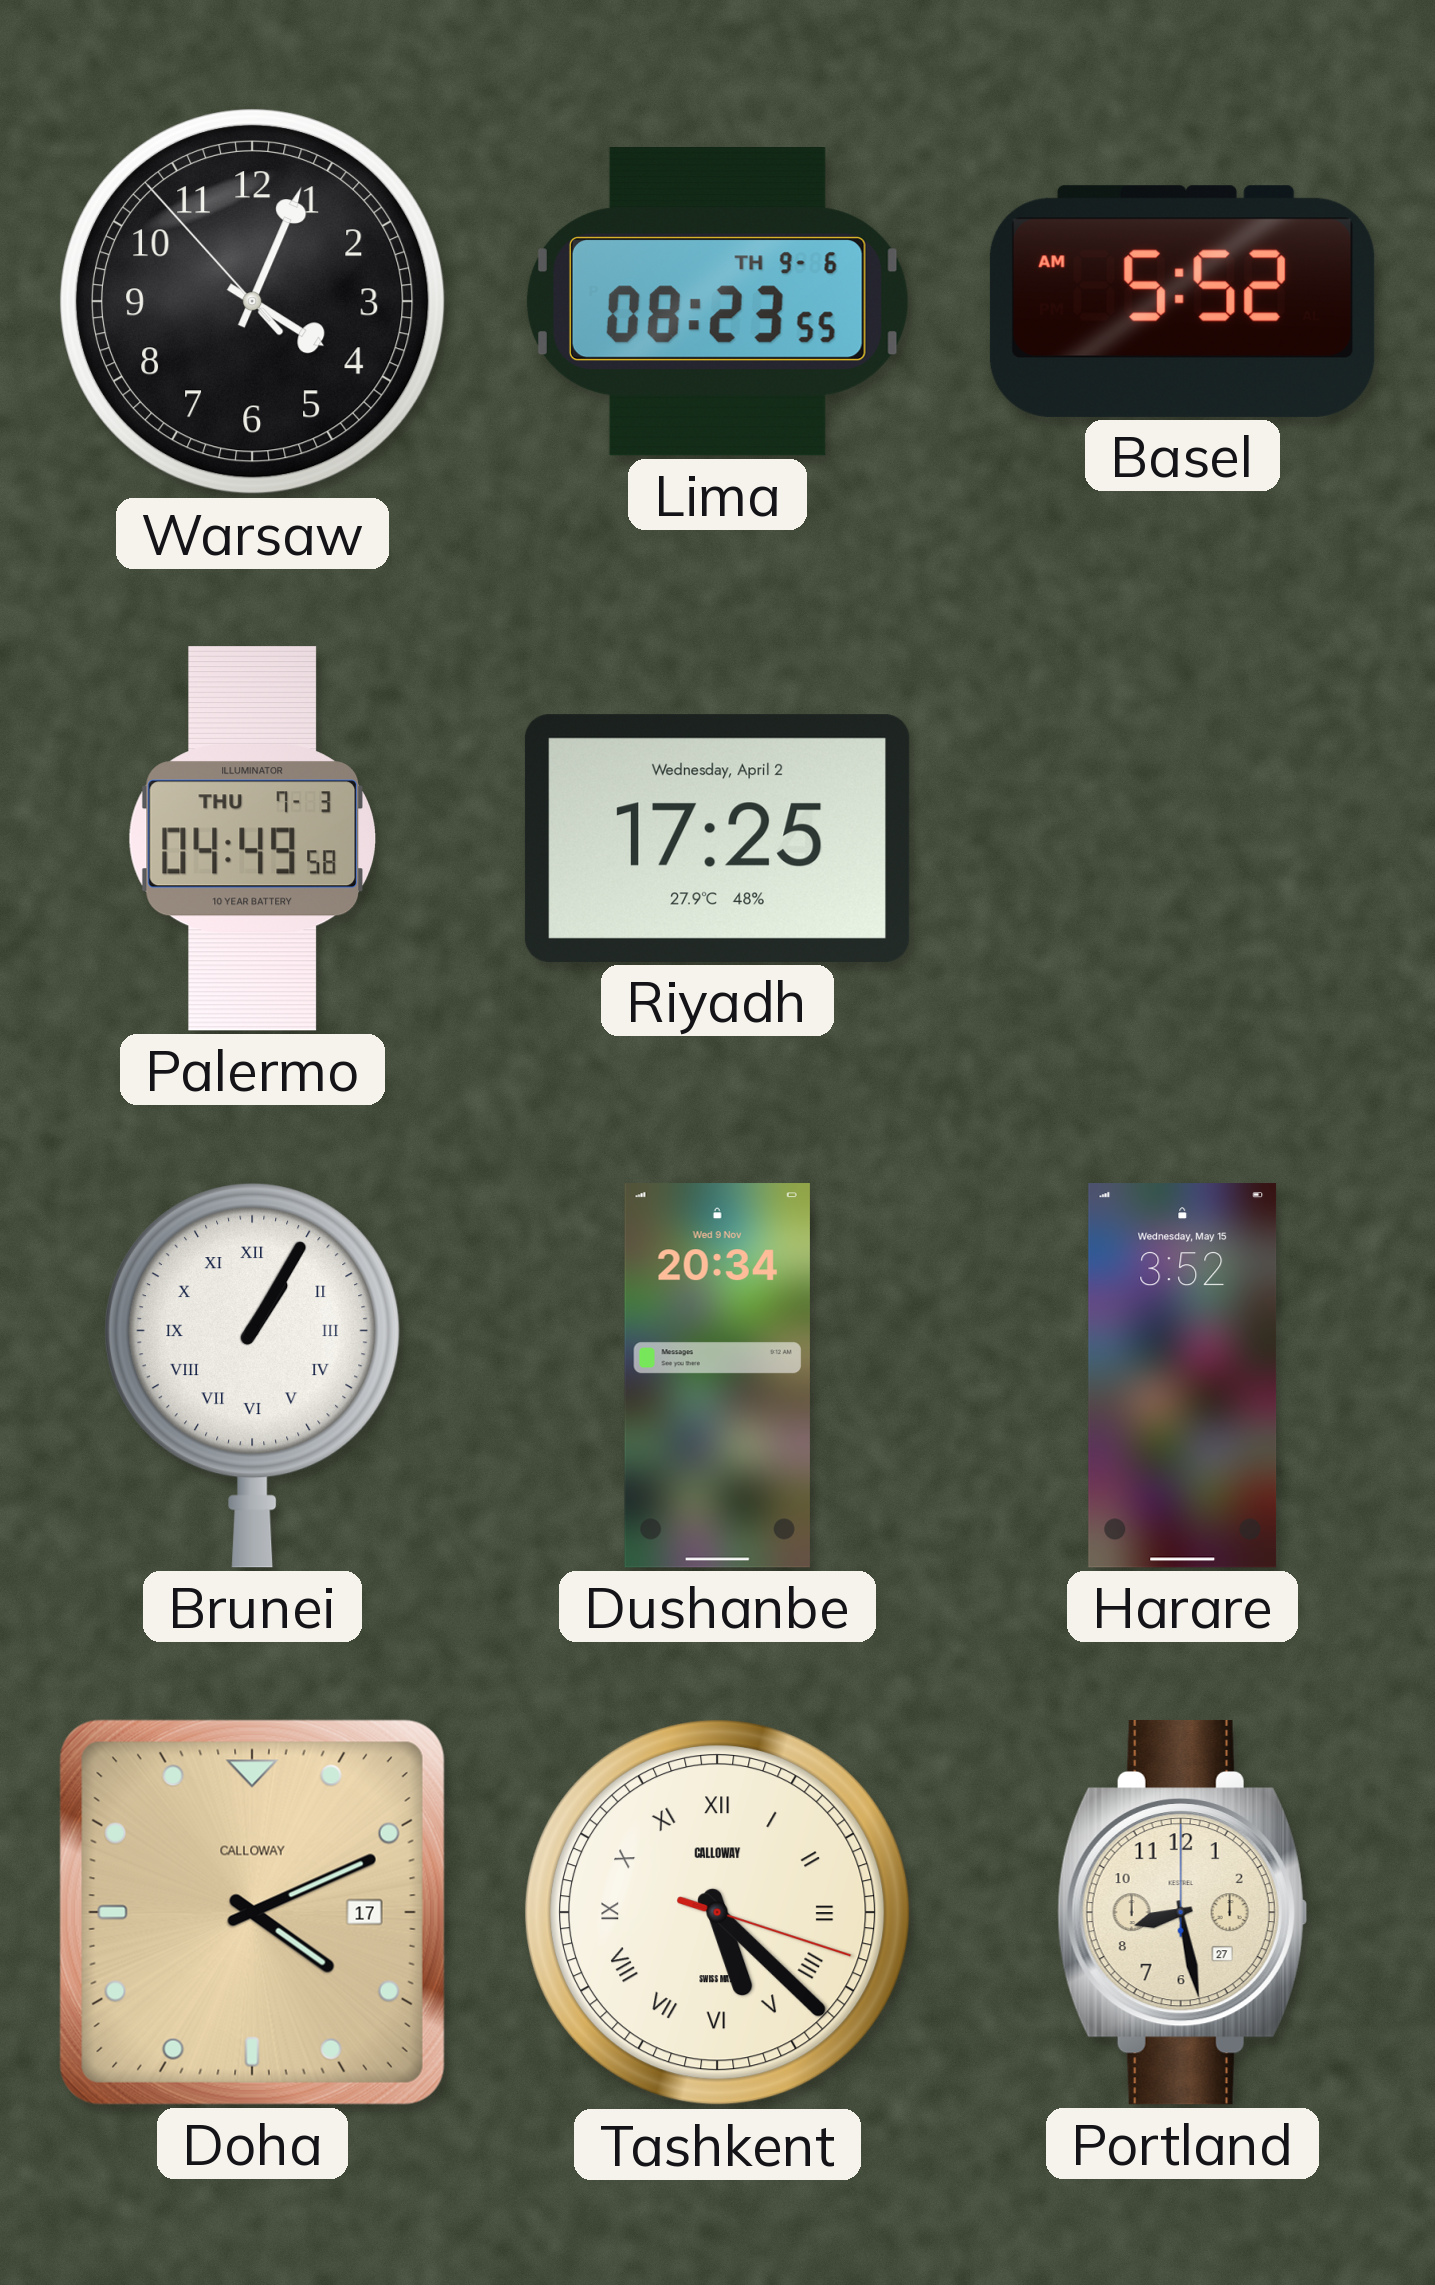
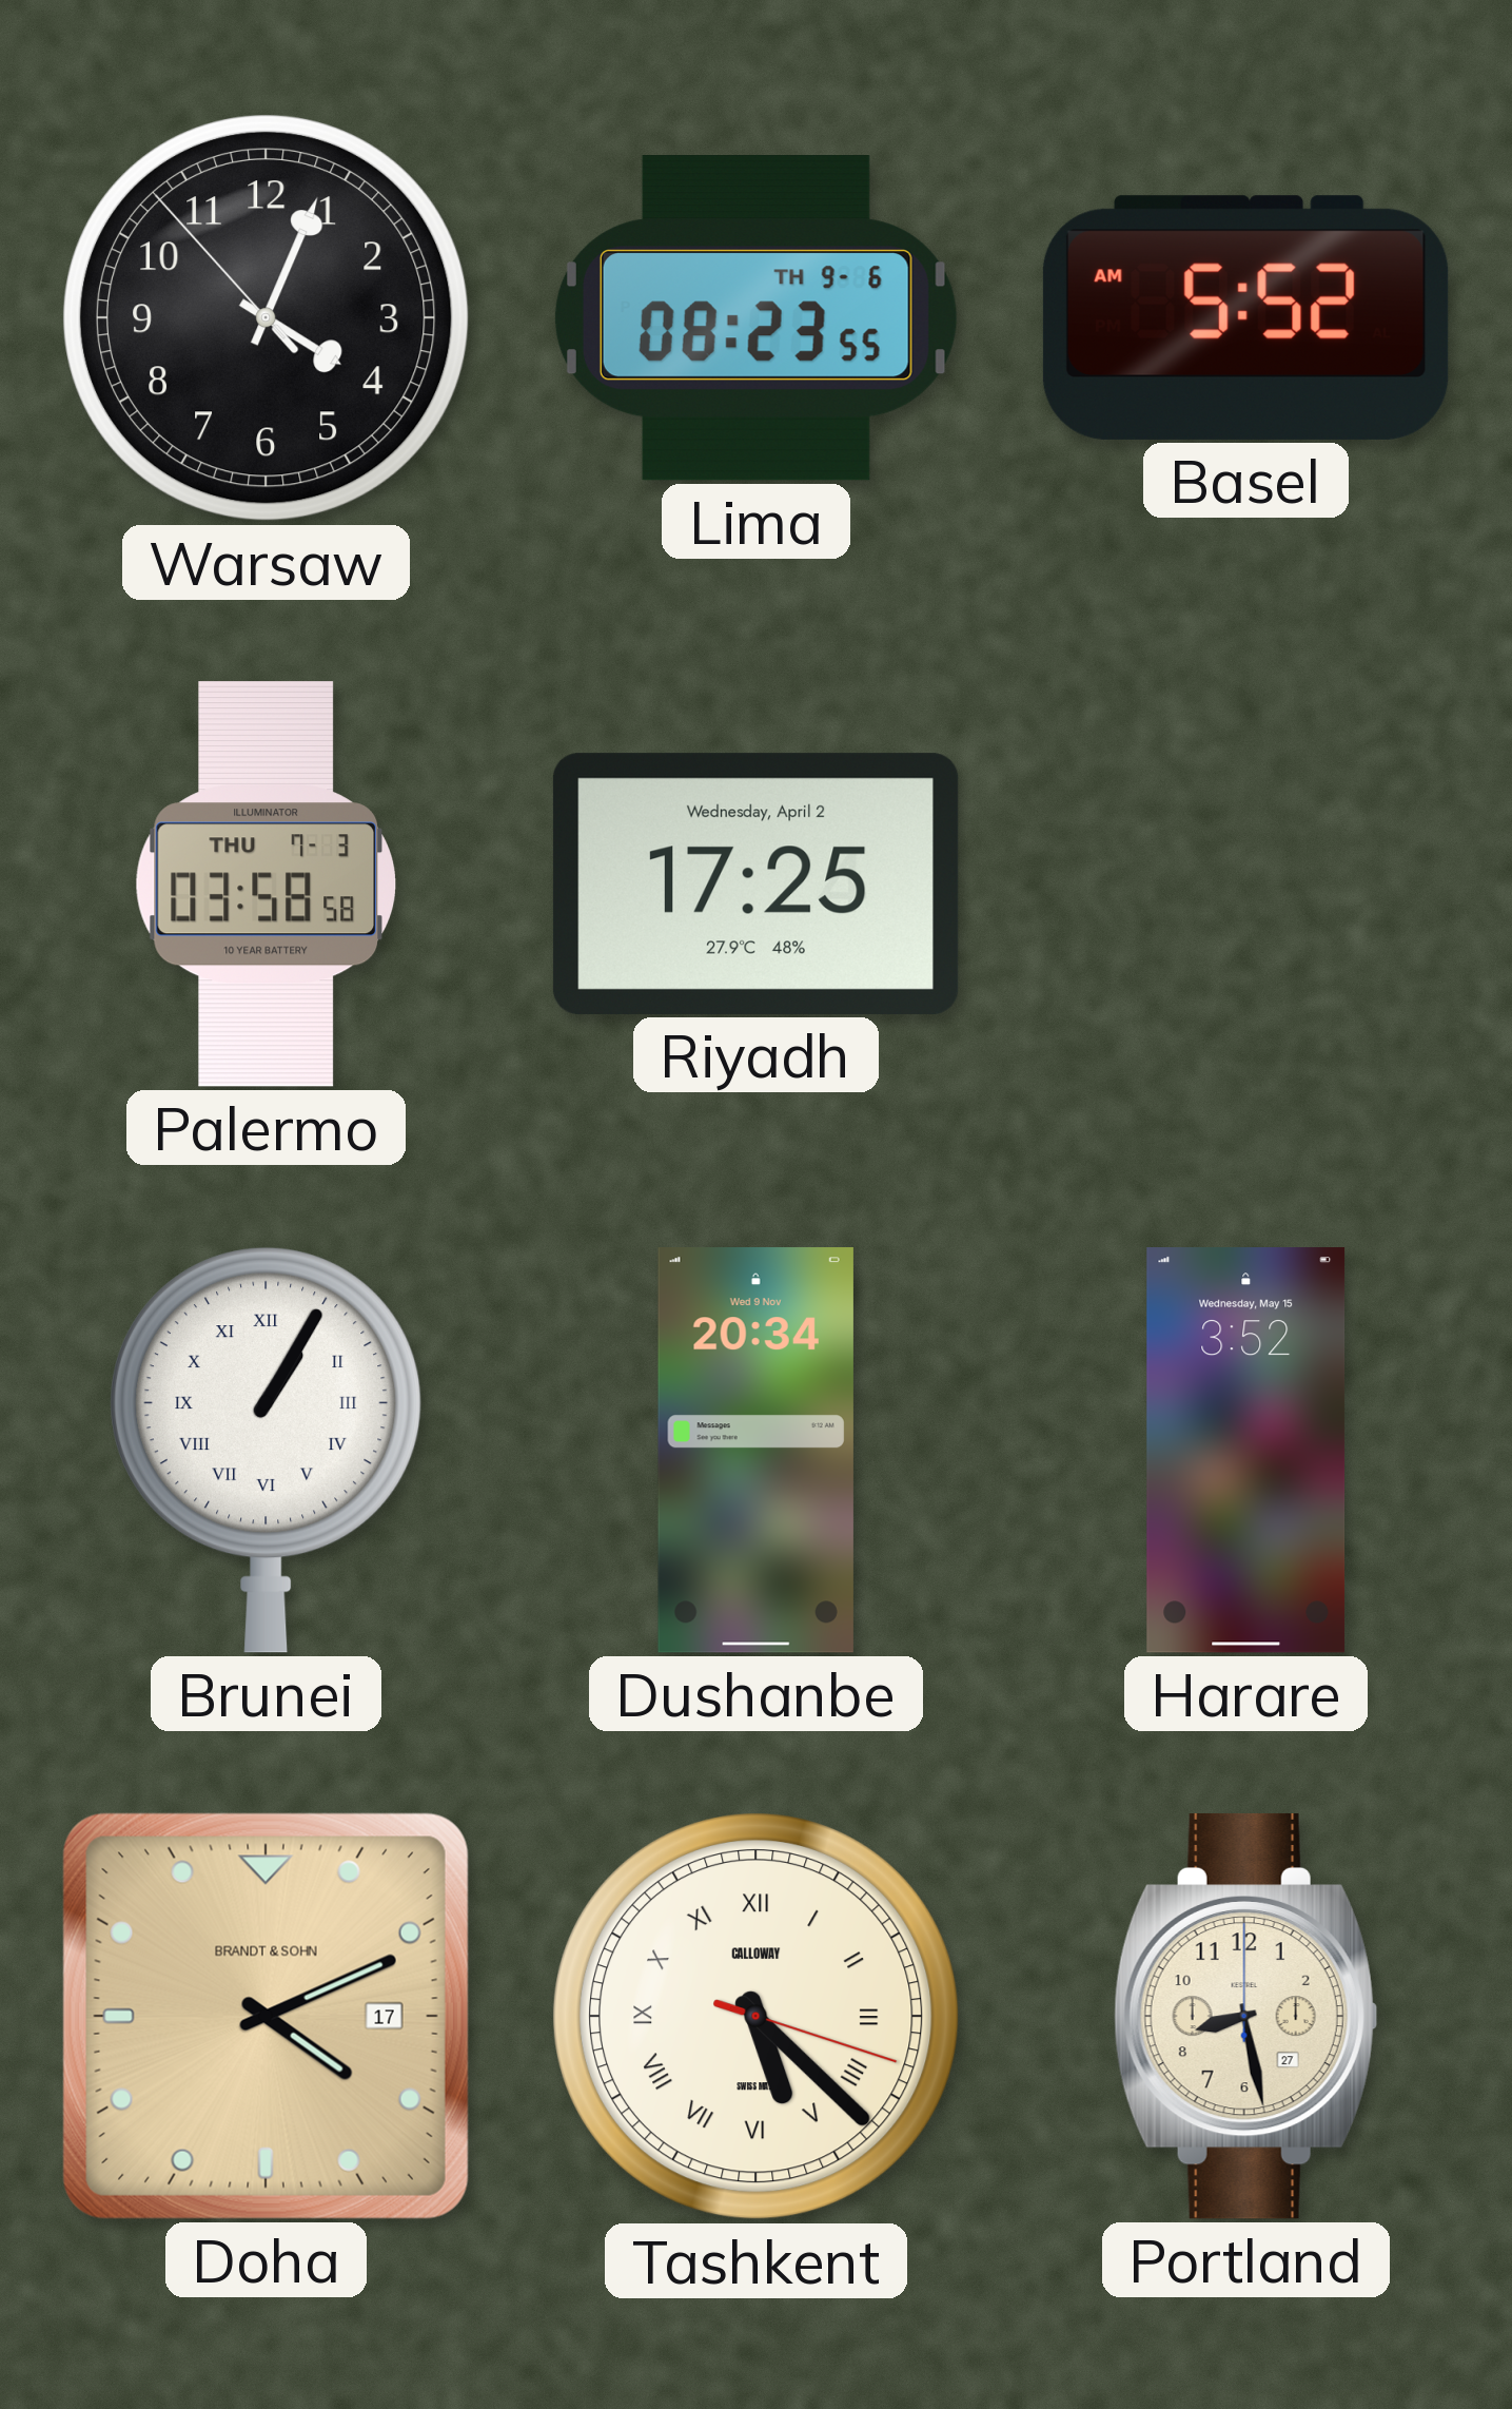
Palermo: 04:49 -> 03:58
Doha brand: CALLOWAY -> BRANDT & SOHN
